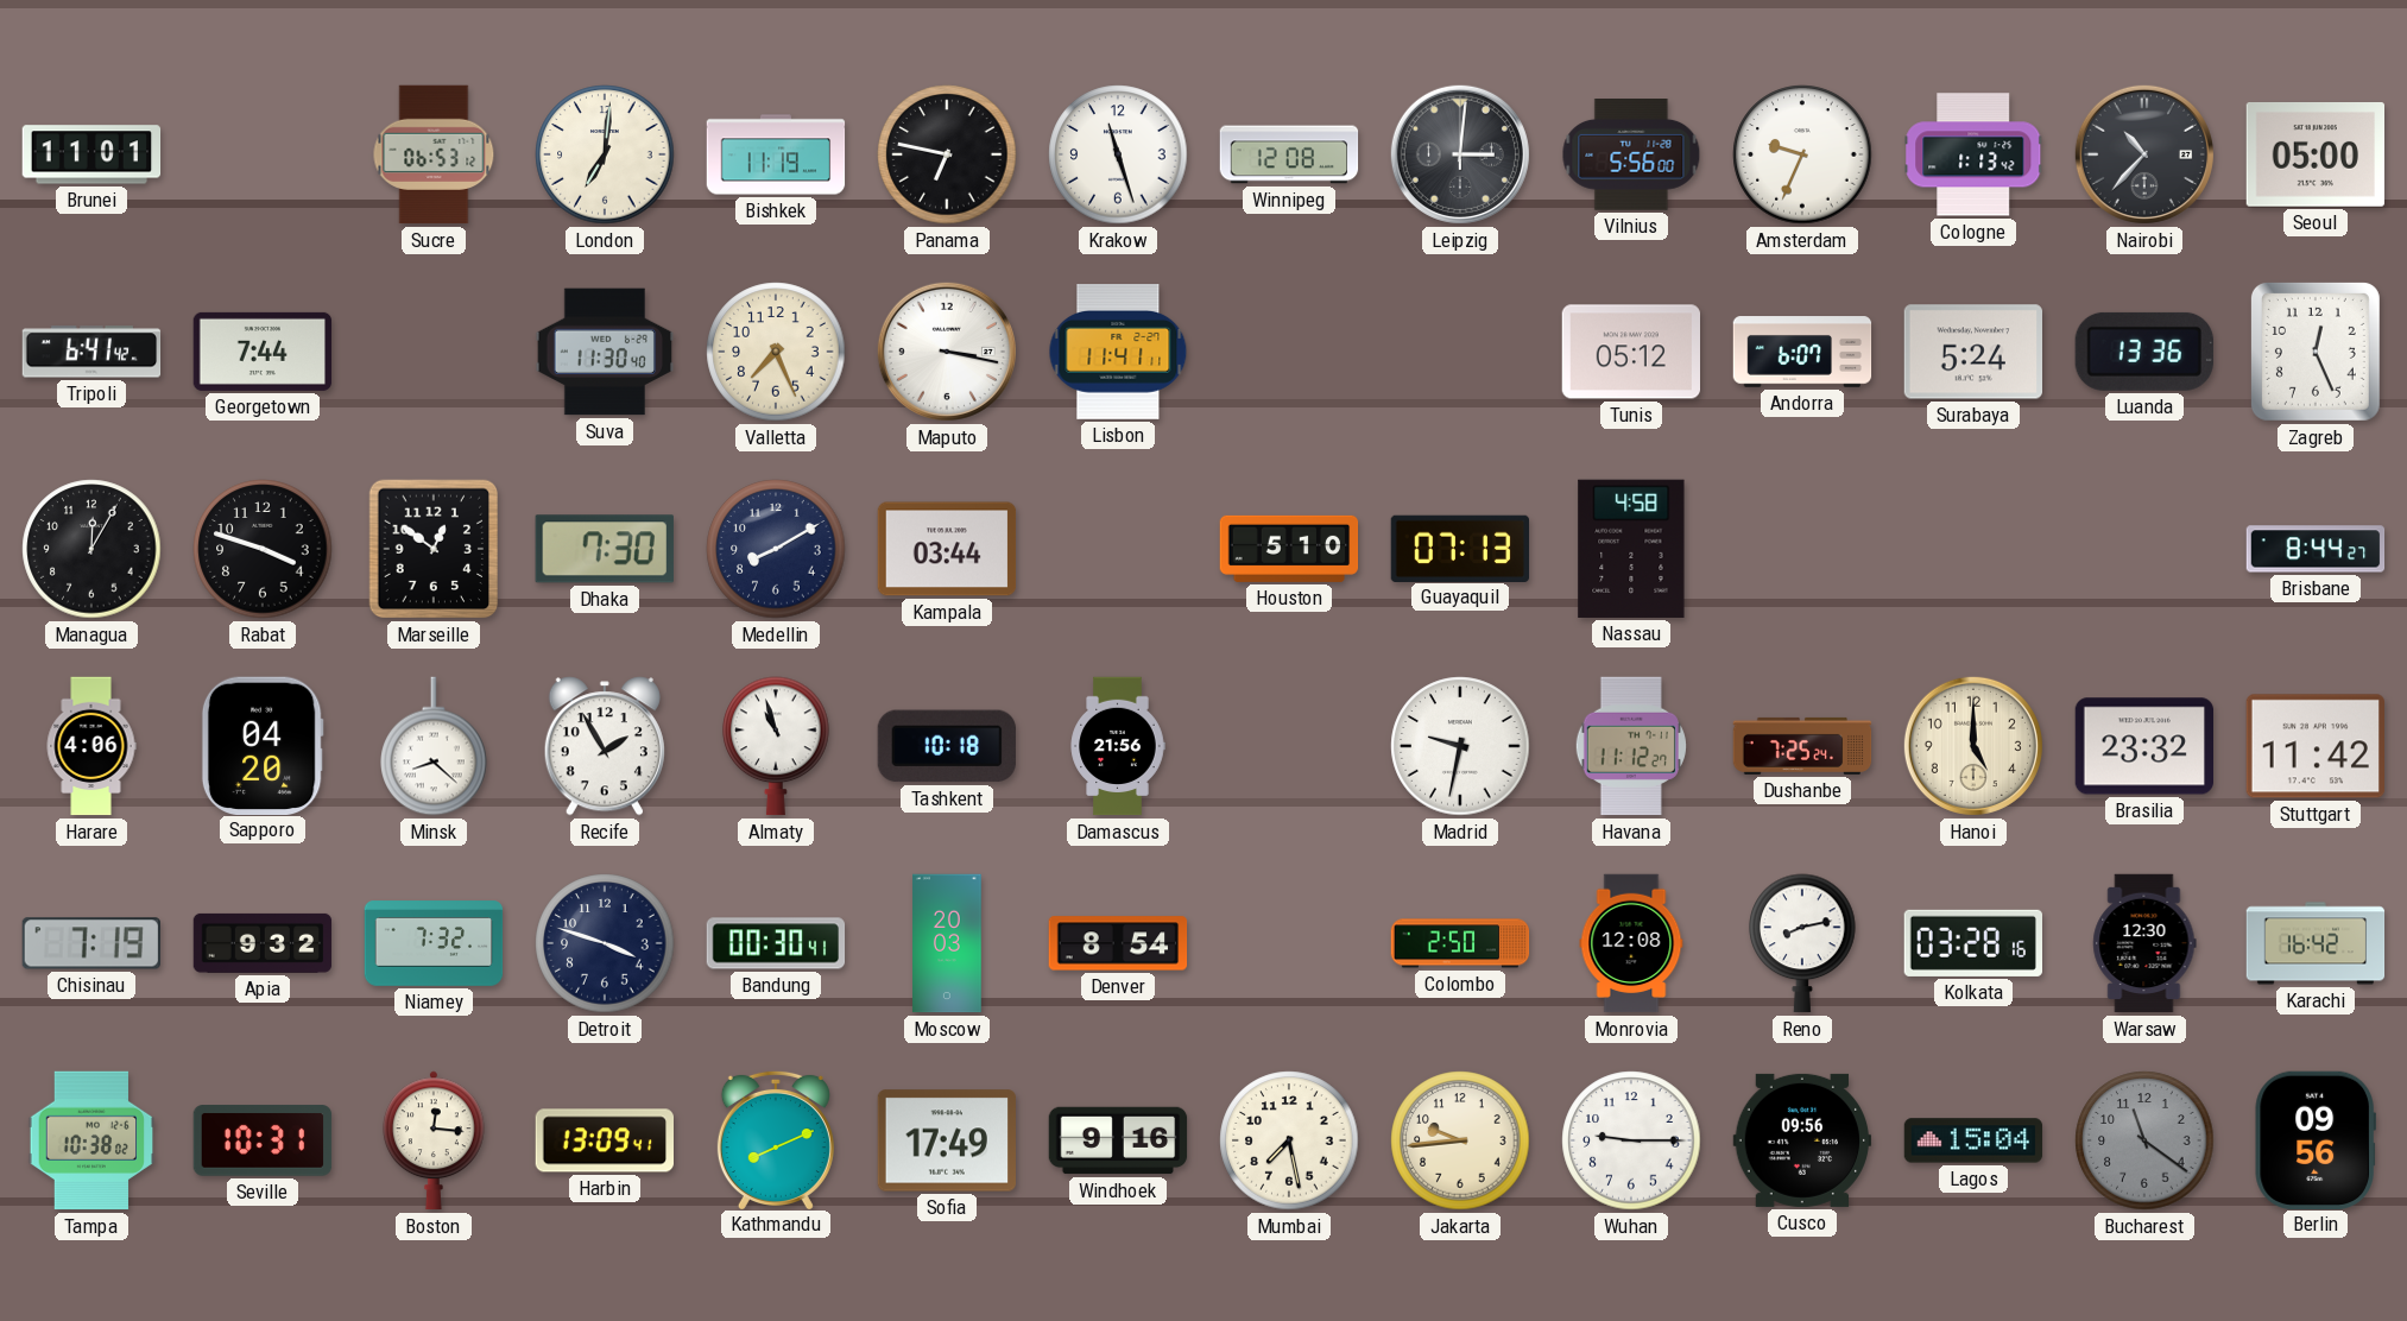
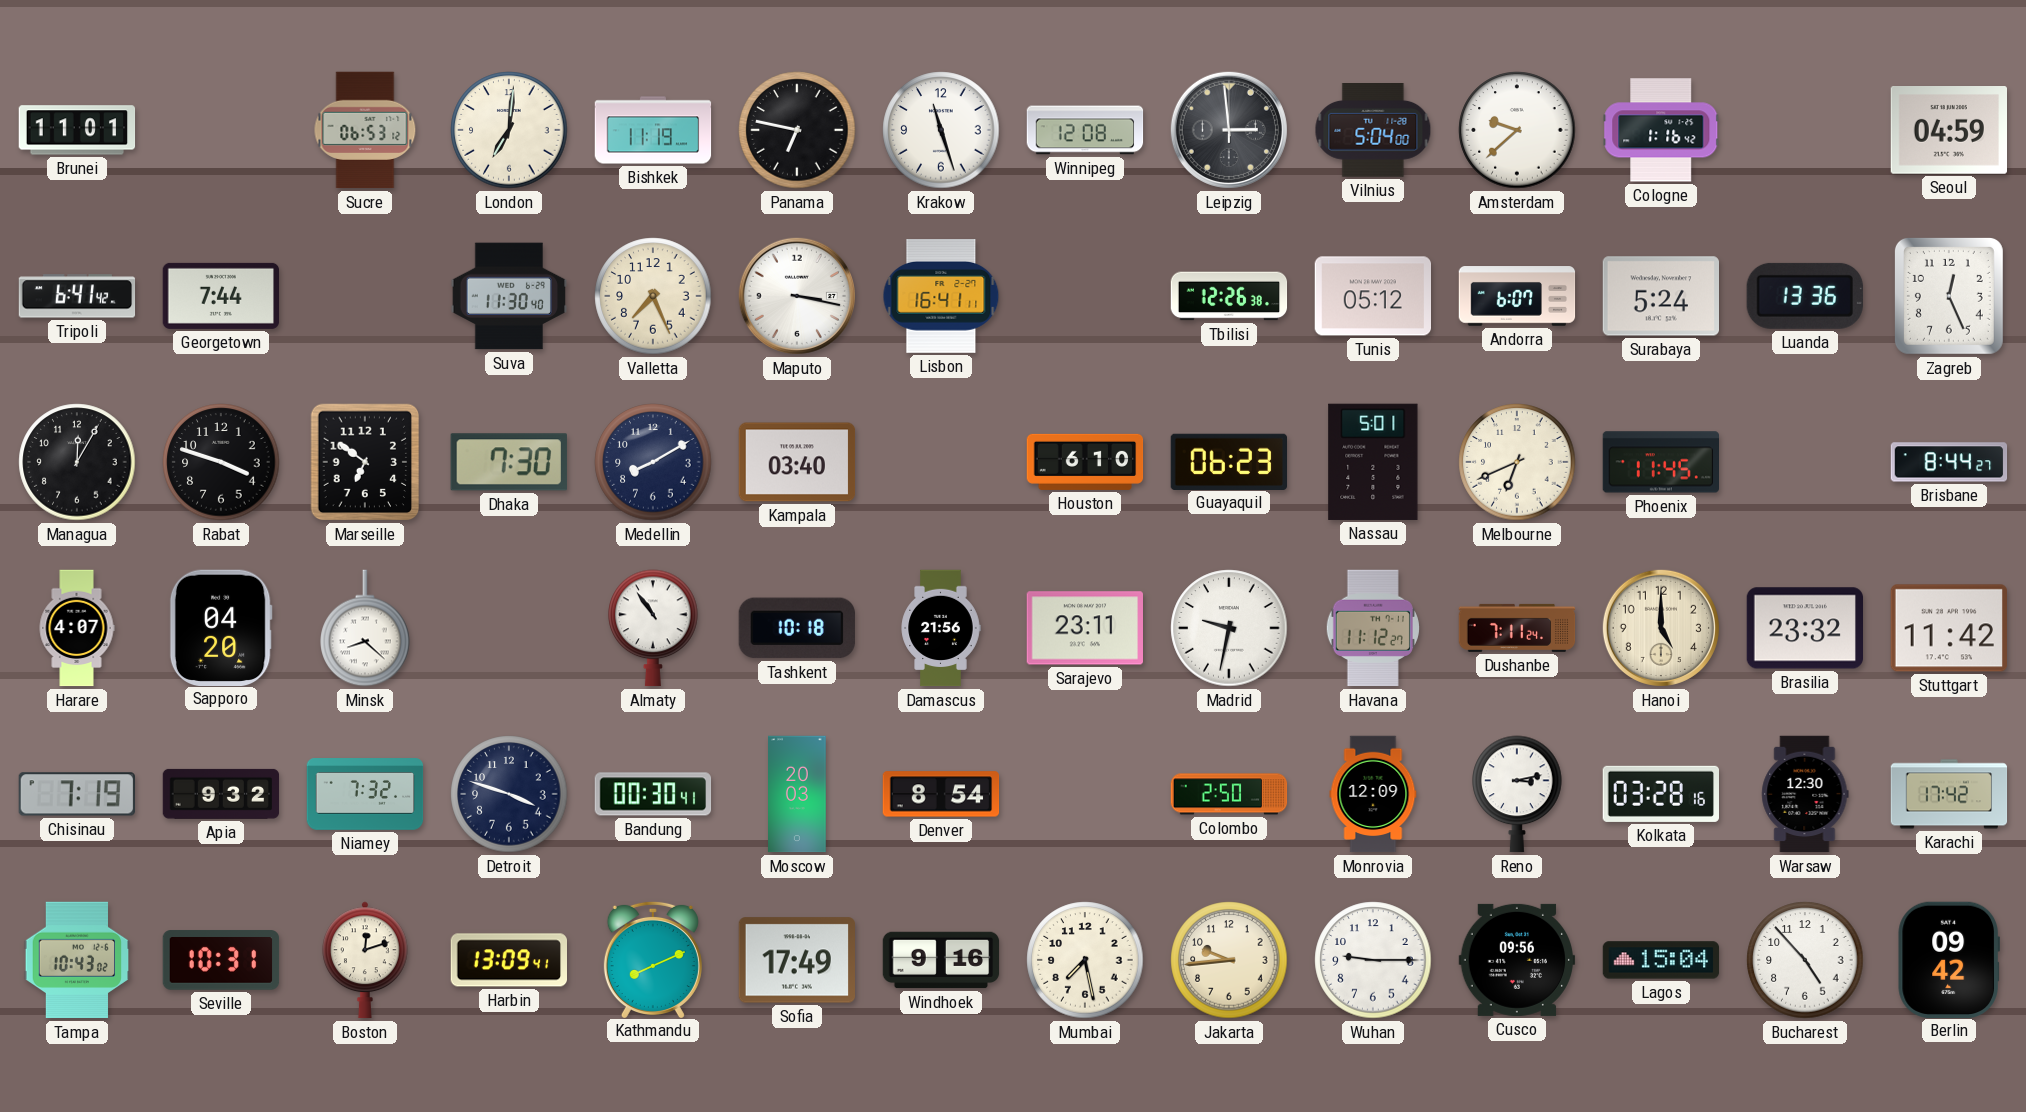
Leipzig: 3:01 -> 2:59
Vilnius: 5:56 -> 5:04
Amsterdam: 9:34 -> 9:38
Cologne: 1:13 -> 1:16
Nairobi: 10:37 -> none
Seoul: 05:00 -> 04:59
Lisbon: 11:41 -> 16:41
Tbilisi: none -> 12:26
Marseille: 12:51 -> 6:51
Kampala: 03:44 -> 03:40
Houston: 5:10 -> 6:10
Guayaquil: 07:13 -> 06:23
Nassau: 4:58 -> 5:01
Melbourne: none -> 6:41
Phoenix: none -> 11:45
Harare: 4:06 -> 4:07
Recife: 1:55 -> none
Almaty: 10:57 -> 10:54
Sarajevo: none -> 23:11
Dushanbe: 7:25 -> 7:11
Monrovia: 12:08 -> 12:09
Reno: 8:13 -> 3:13
Karachi: 16:42 -> 17:42
Tampa: 10:38 -> 10:43
Boston: 12:16 -> 12:12
Bucharest: 11:21 -> 4:53
Bucharest dial: grey -> white
Berlin: 09:56 -> 09:42
